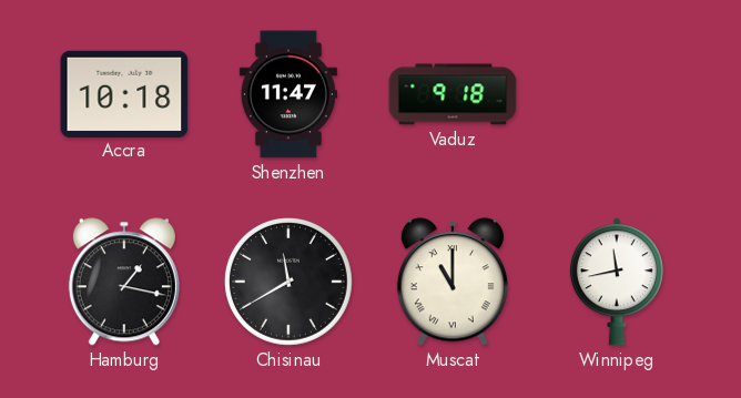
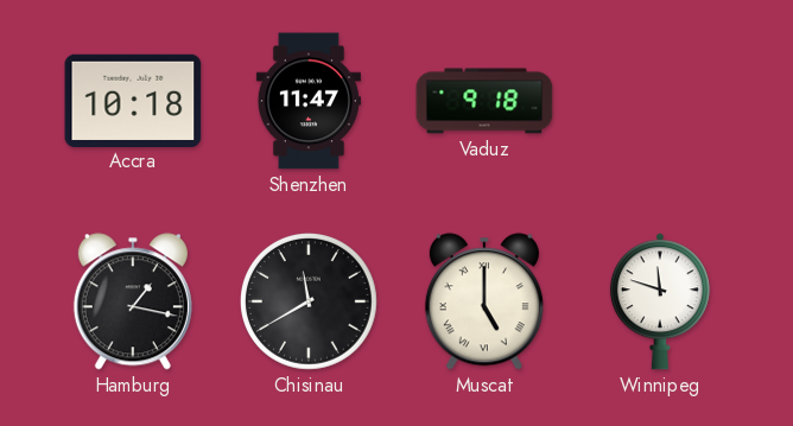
Muscat: 11:00 -> 5:00
Winnipeg: 11:43 -> 11:48
